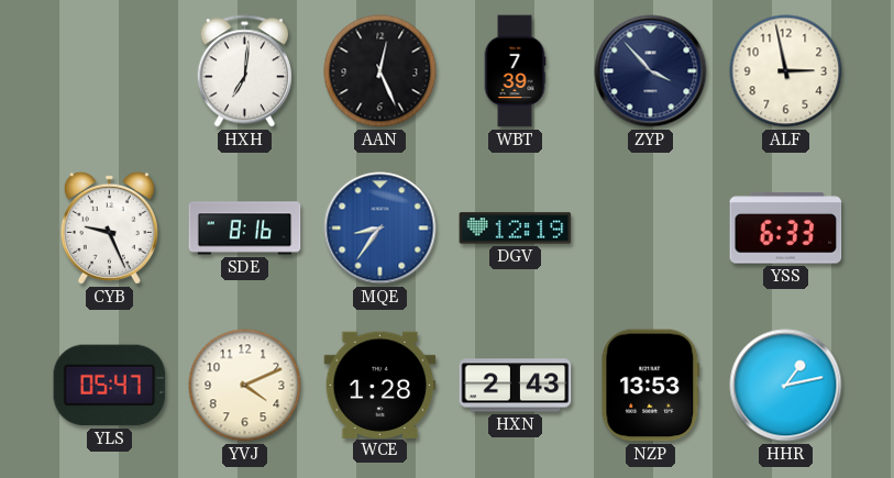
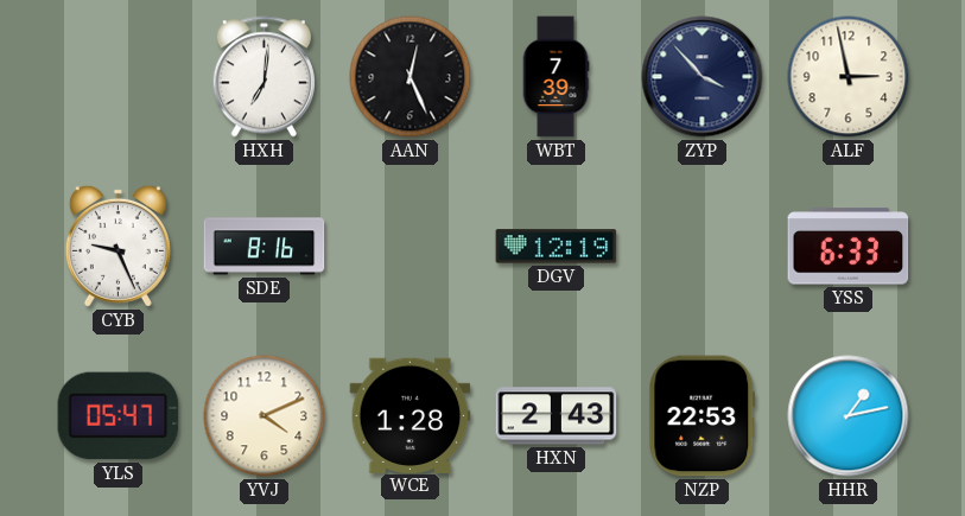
MQE: 8:36 -> none
NZP: 13:53 -> 22:53
